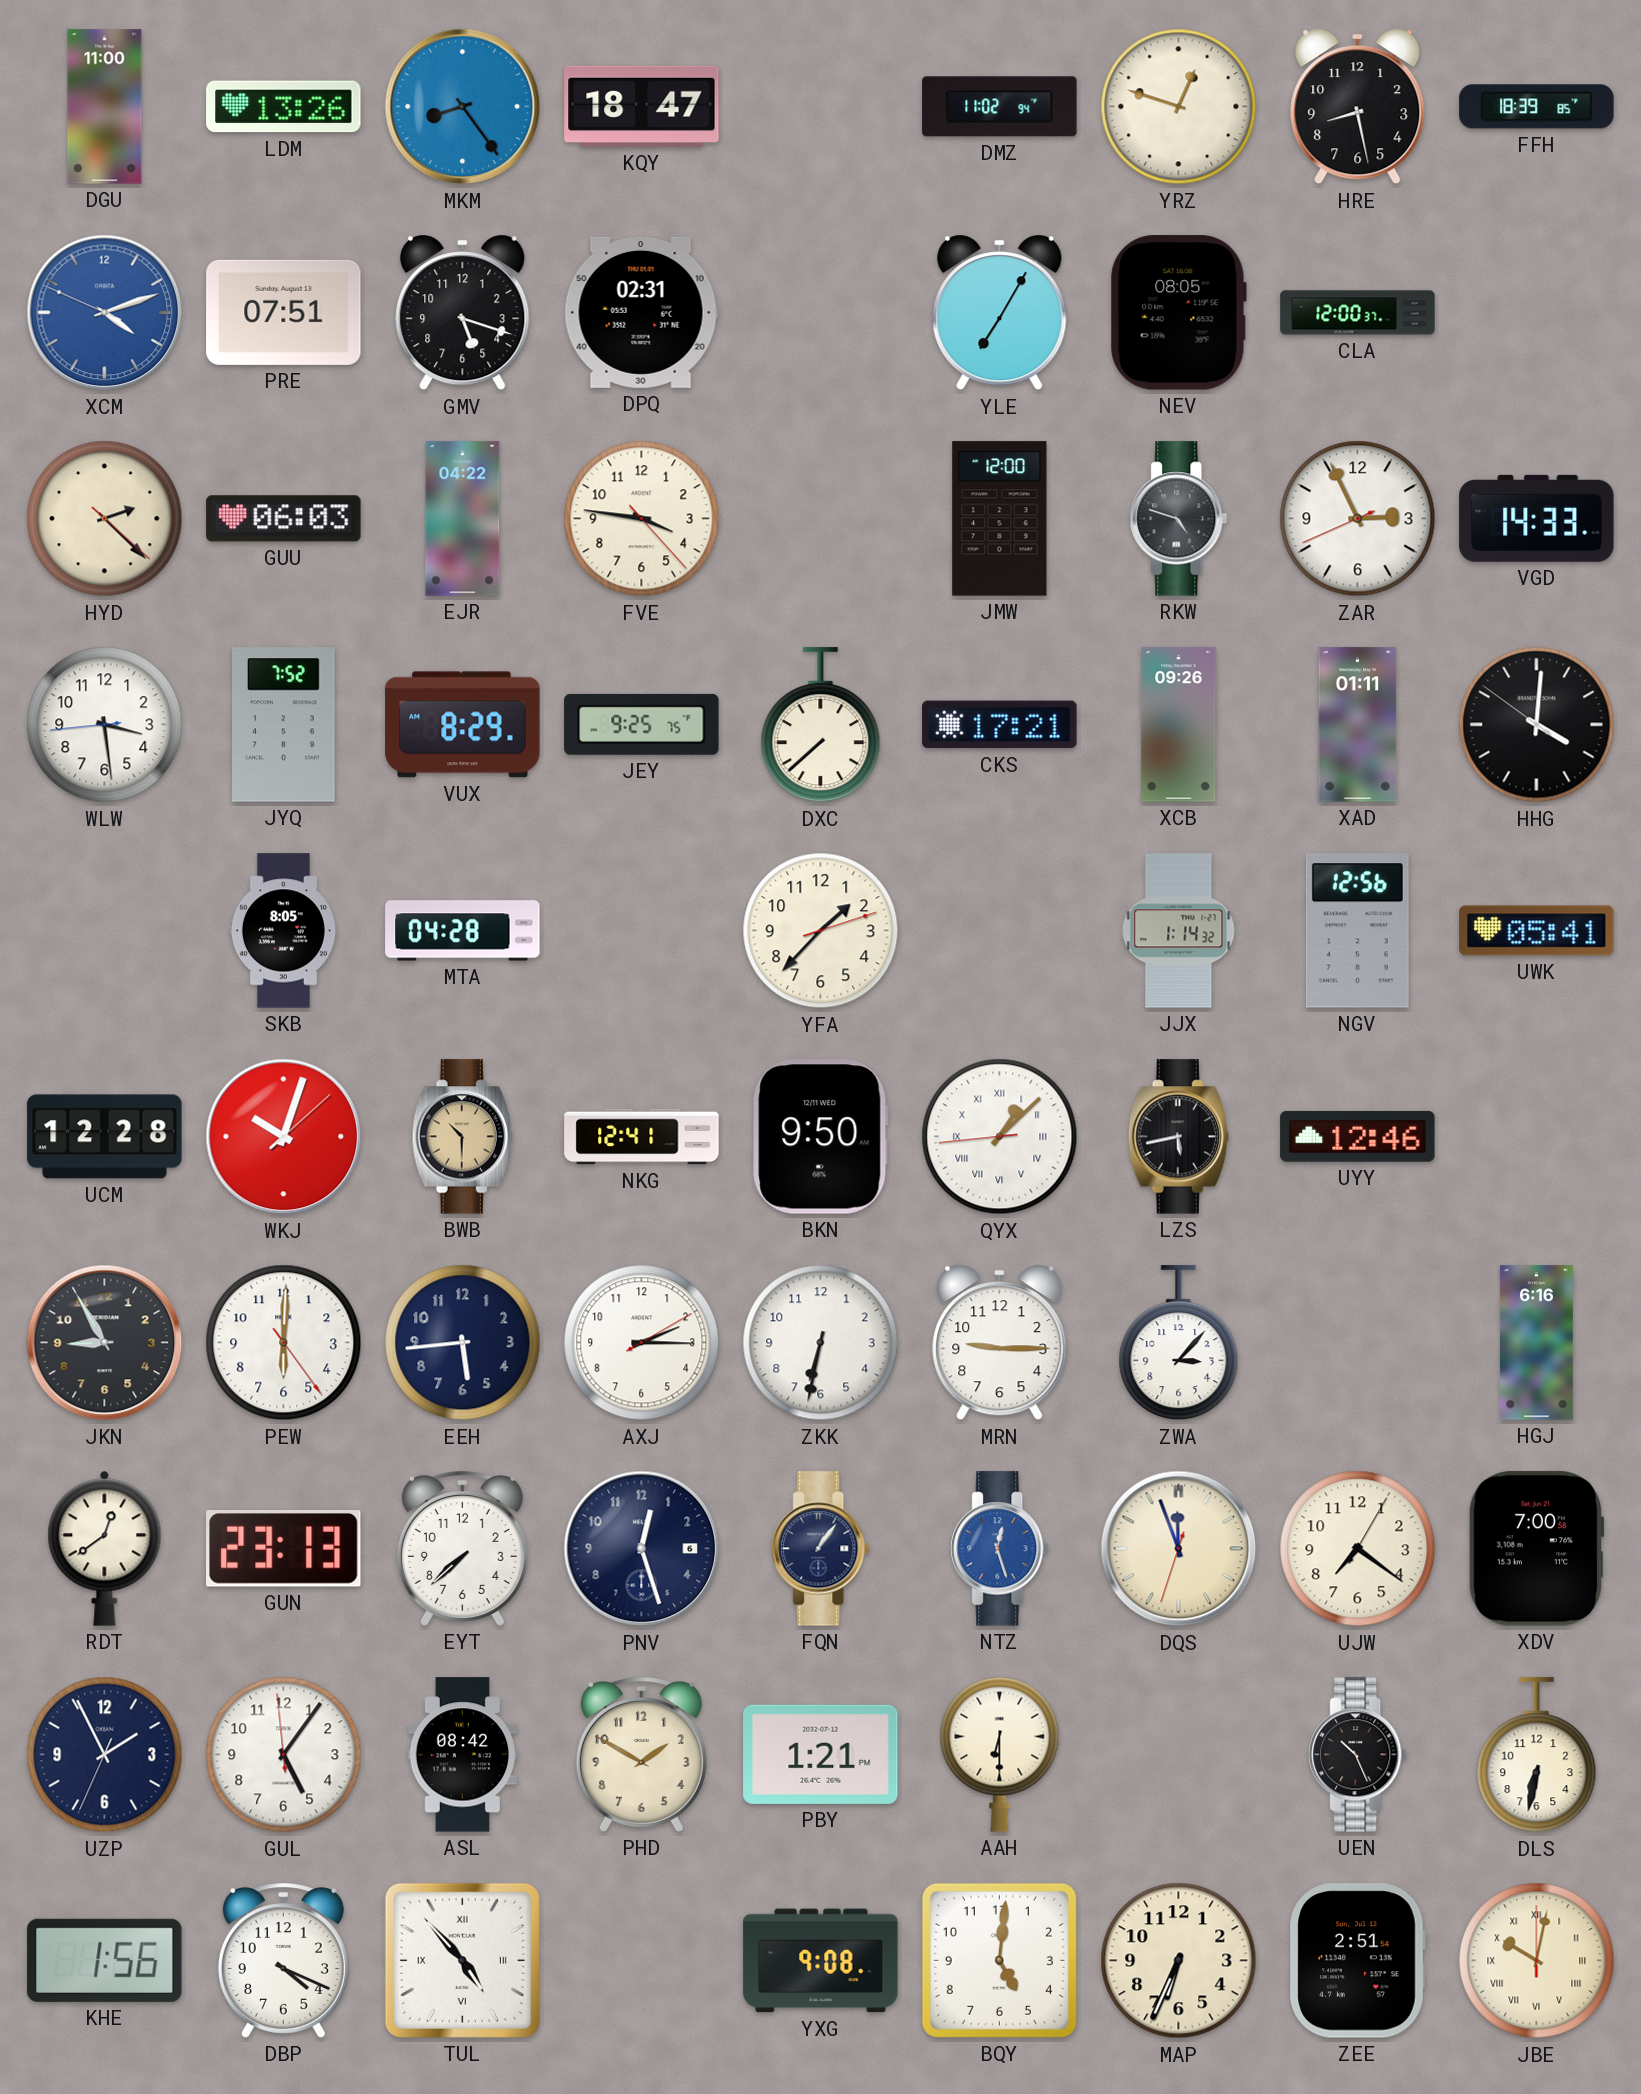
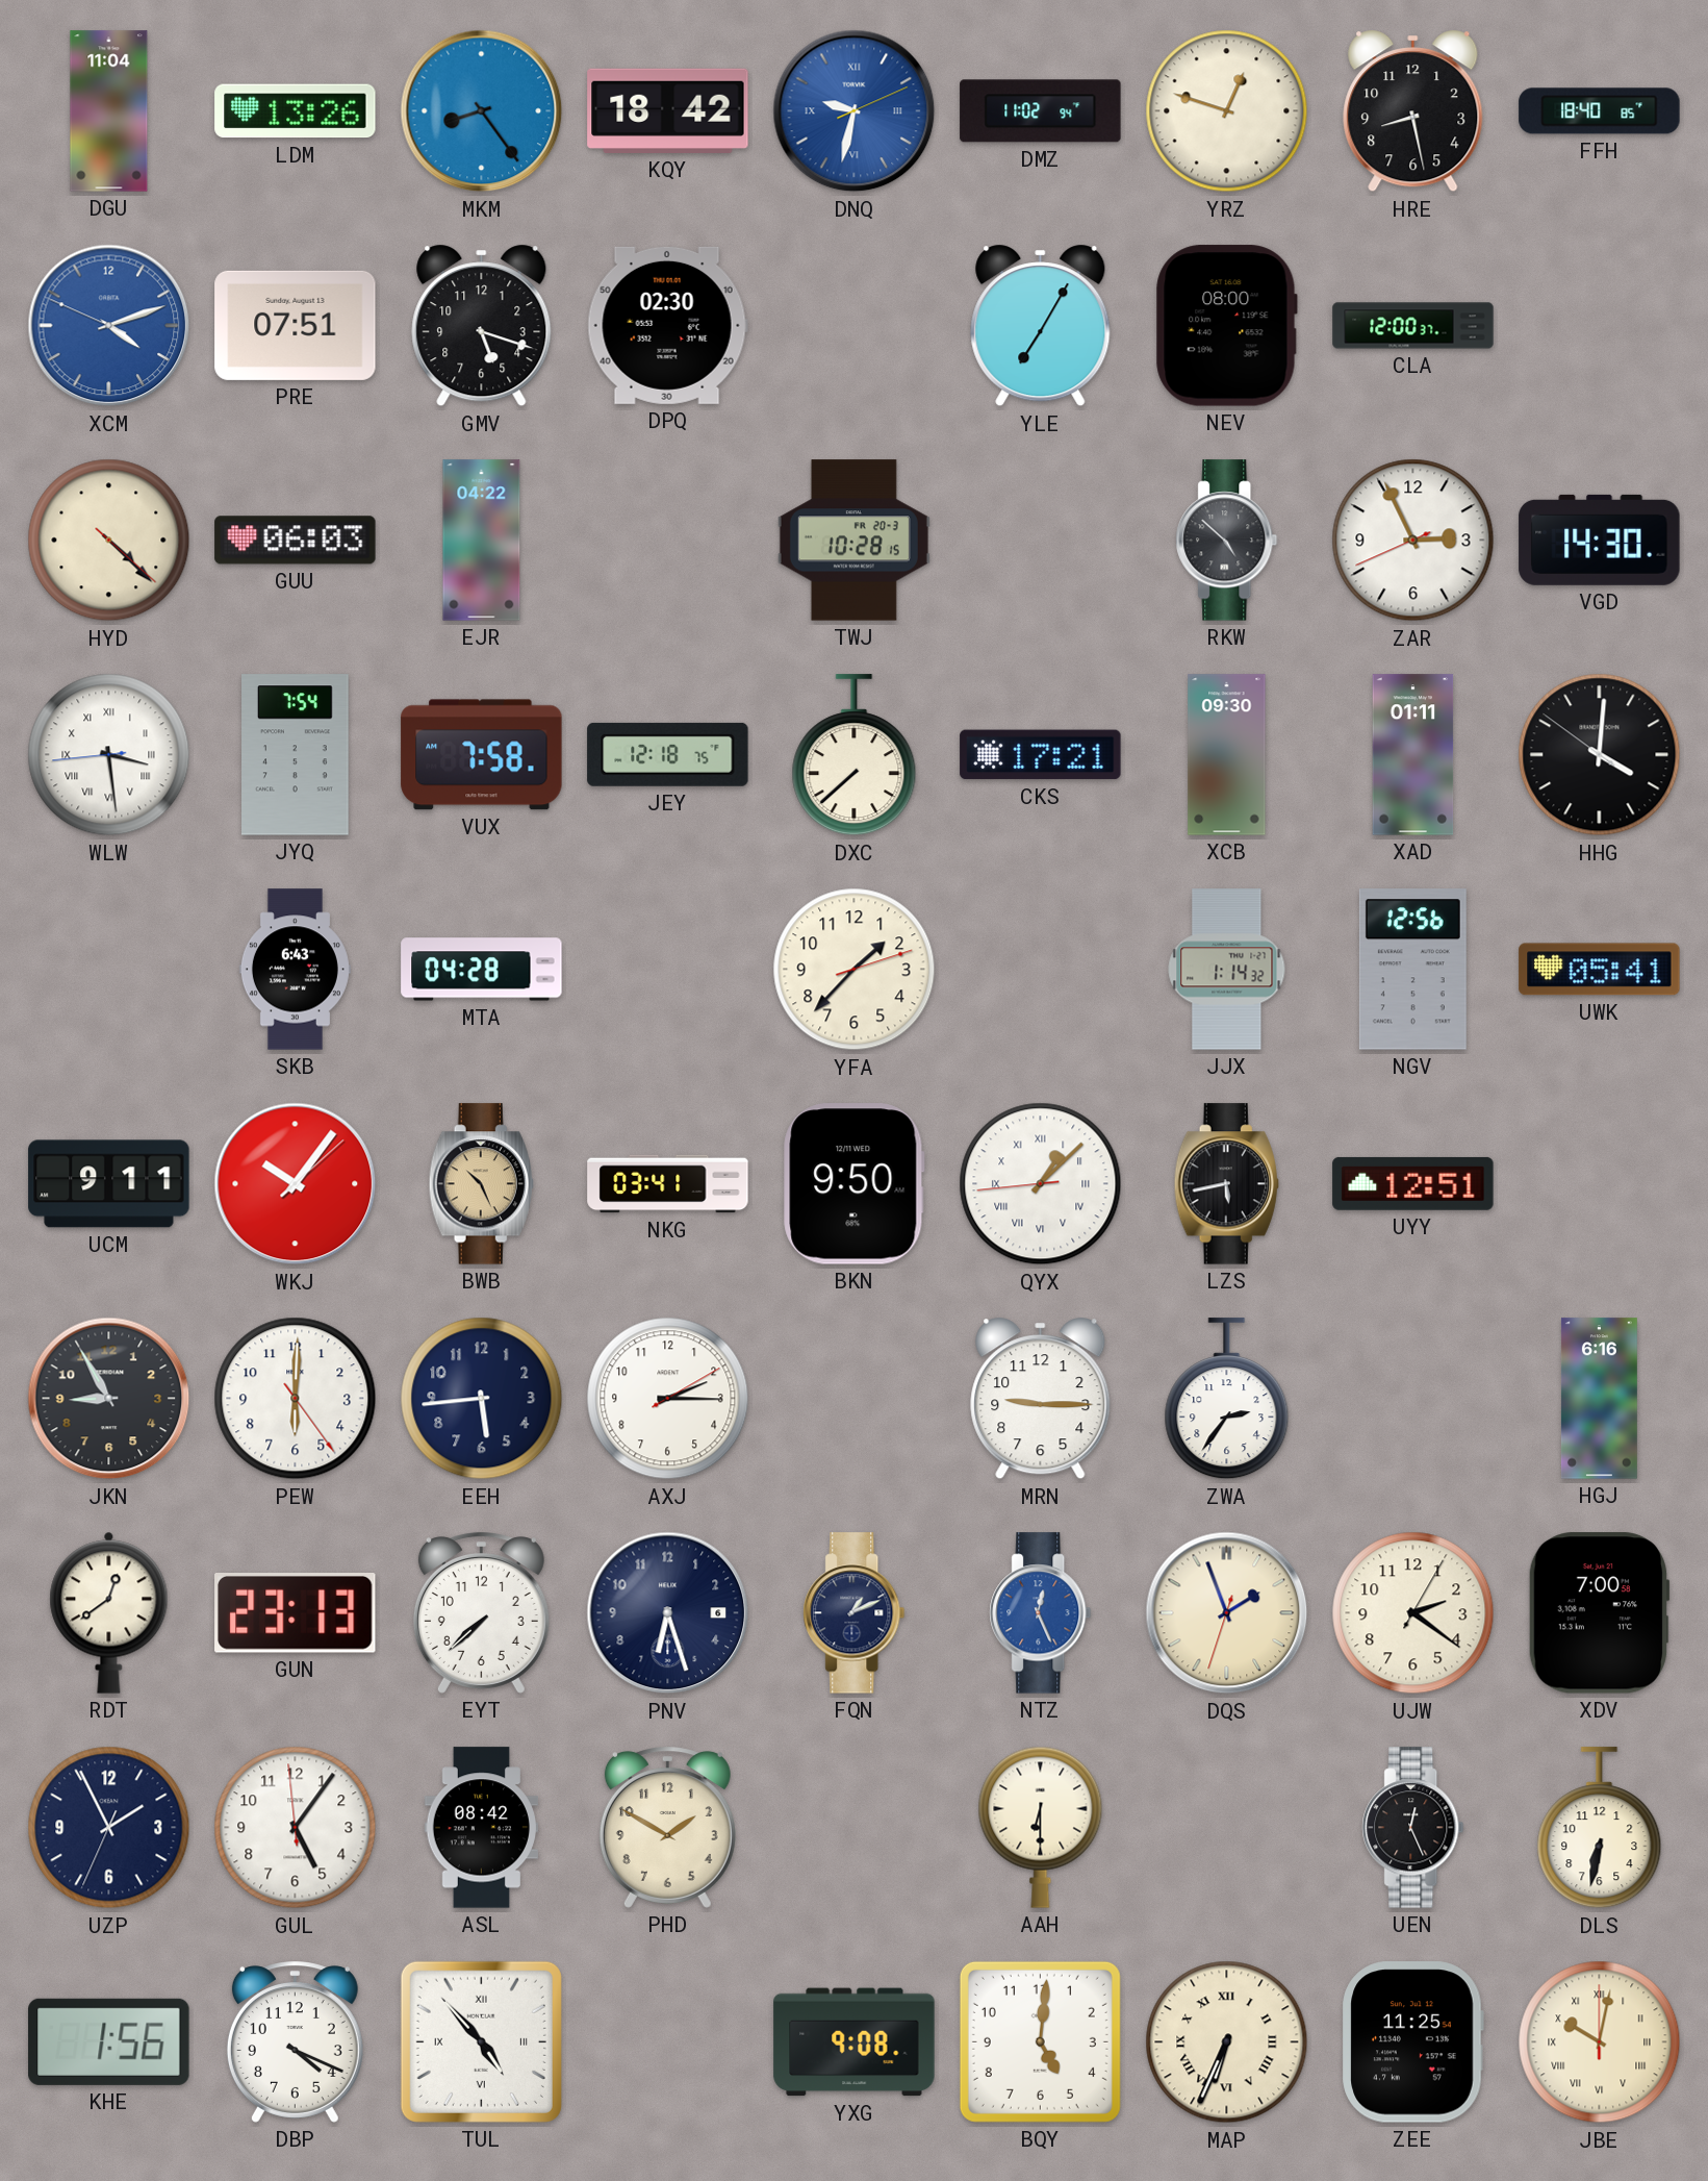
DGU: 11:00 -> 11:04
KQY: 18:47 -> 18:42
DNQ: none -> 9:32
FFH: 18:39 -> 18:40
DPQ: 02:31 -> 02:30
NEV: 08:05 -> 08:00
HYD: 2:22 -> 4:22
FVE: 3:46 -> none
TWJ: none -> 10:28
JMW: 12:00 -> none
RKW: 4:48 -> 4:52
VGD: 14:33 -> 14:30
WLW numerals: Arabic -> Roman
JYQ: 7:52 -> 7:54
VUX: 8:29 -> 7:58
JEY: 9:25 -> 12:18
XCB: 09:26 -> 09:30
SKB: 8:05 -> 6:43
UCM: 12:28 -> 9:11
WKJ: 10:03 -> 10:06
BWB: 10:30 -> 10:26
NKG: 12:41 -> 03:41
UYY: 12:46 -> 12:51
ZKK: 6:32 -> none
ZWA: 3:07 -> 2:36
PNV: 12:27 -> 6:27
FQN: 1:06 -> 1:11
NTZ: 12:27 -> 12:26
DQS: 11:56 -> 1:56
UJW: 7:21 -> 2:21
PBY: 1:21 -> none
UEN: 10:26 -> 12:26
MAP numerals: Arabic -> Roman
ZEE: 2:51 -> 11:25
